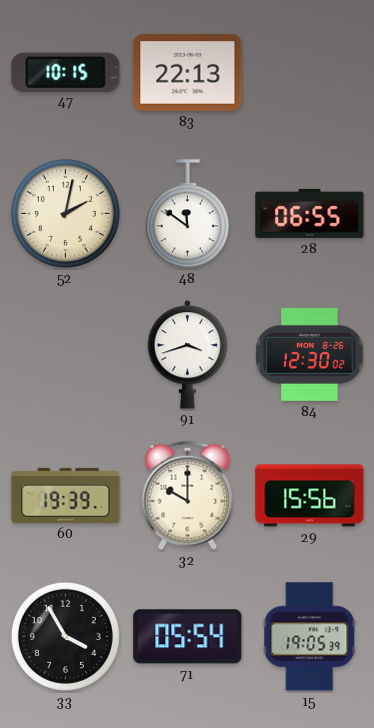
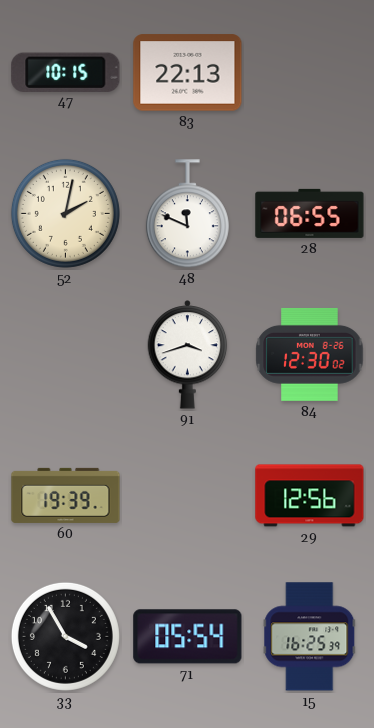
48: 11:51 -> 11:49
32: 10:00 -> none
29: 15:56 -> 12:56
15: 19:05 -> 16:25
